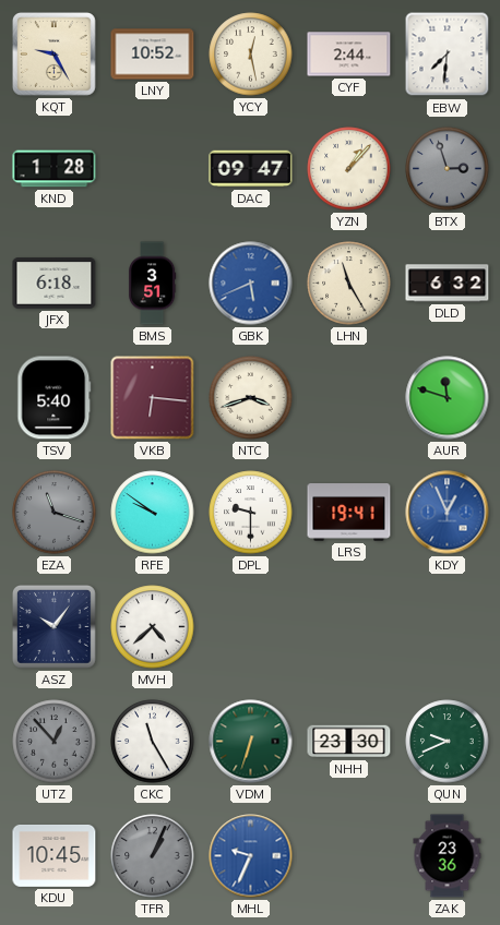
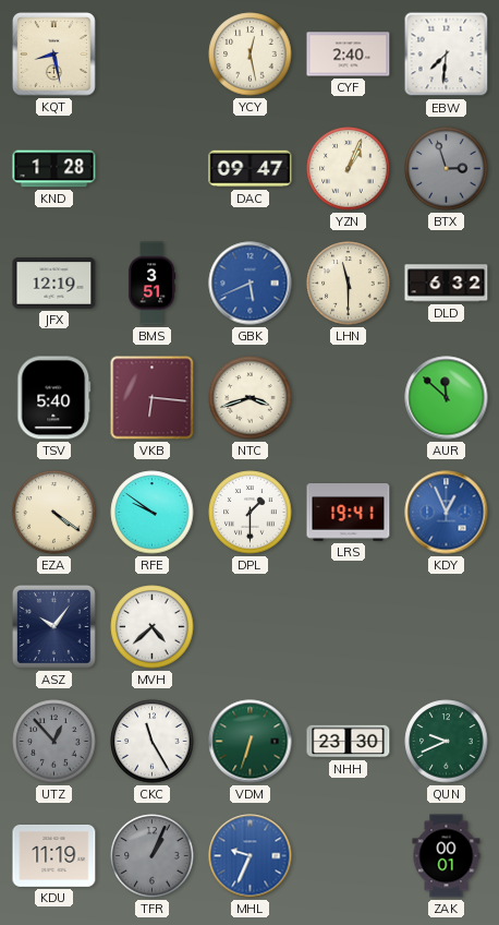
KQT: 9:25 -> 8:28
LNY: 10:52 -> none
CYF: 2:44 -> 2:40
YZN: 1:07 -> 1:04
JFX: 6:18 -> 12:19
LHN: 11:25 -> 11:30
AUR: 11:48 -> 11:52
EZA: 11:18 -> 4:21
EZA dial: grey -> cream
DPL: 9:30 -> 1:30
KDU: 10:45 -> 11:19
ZAK: 23:36 -> 00:01
